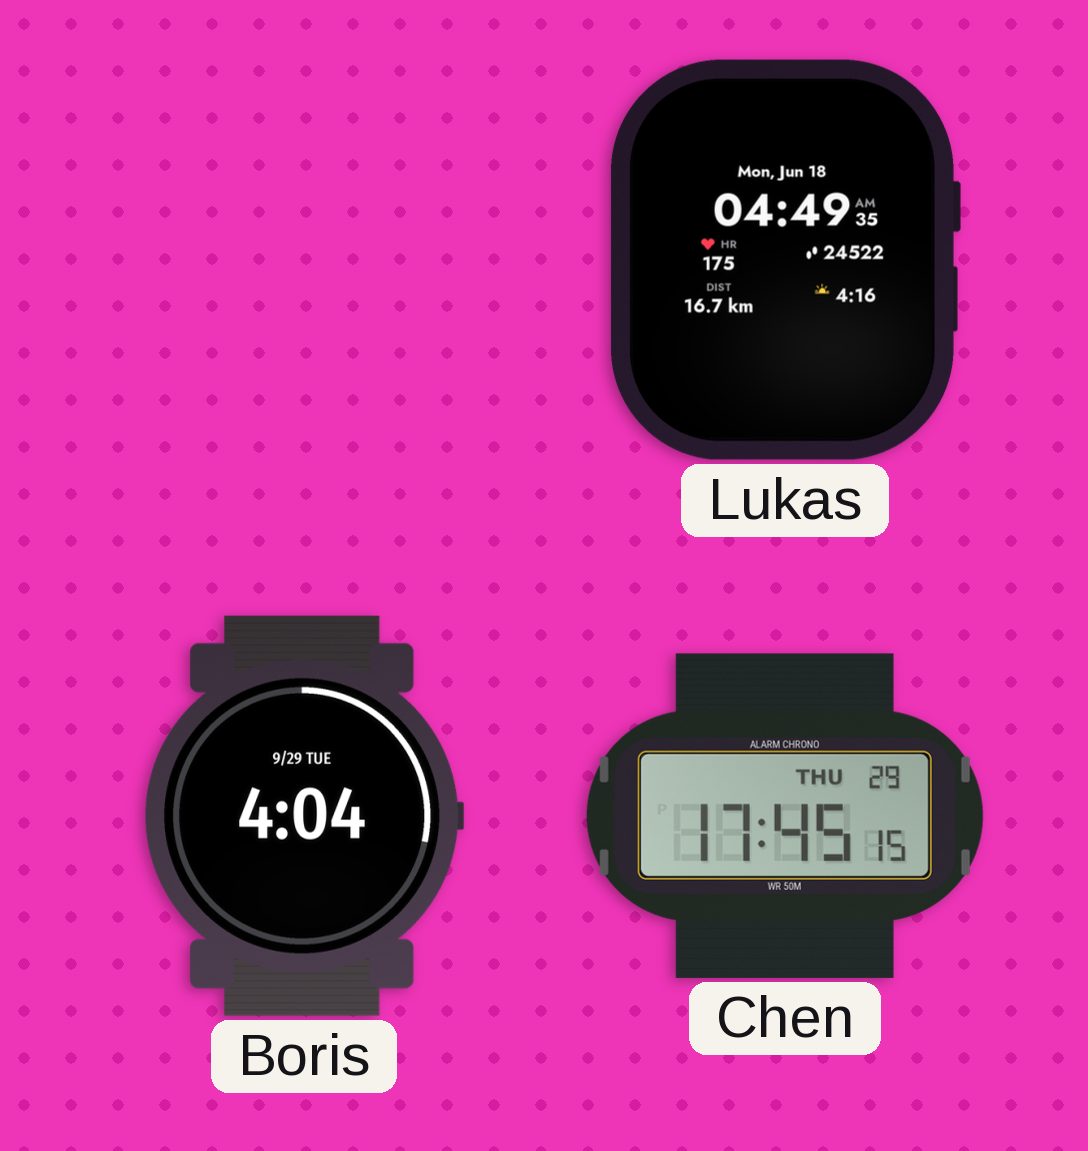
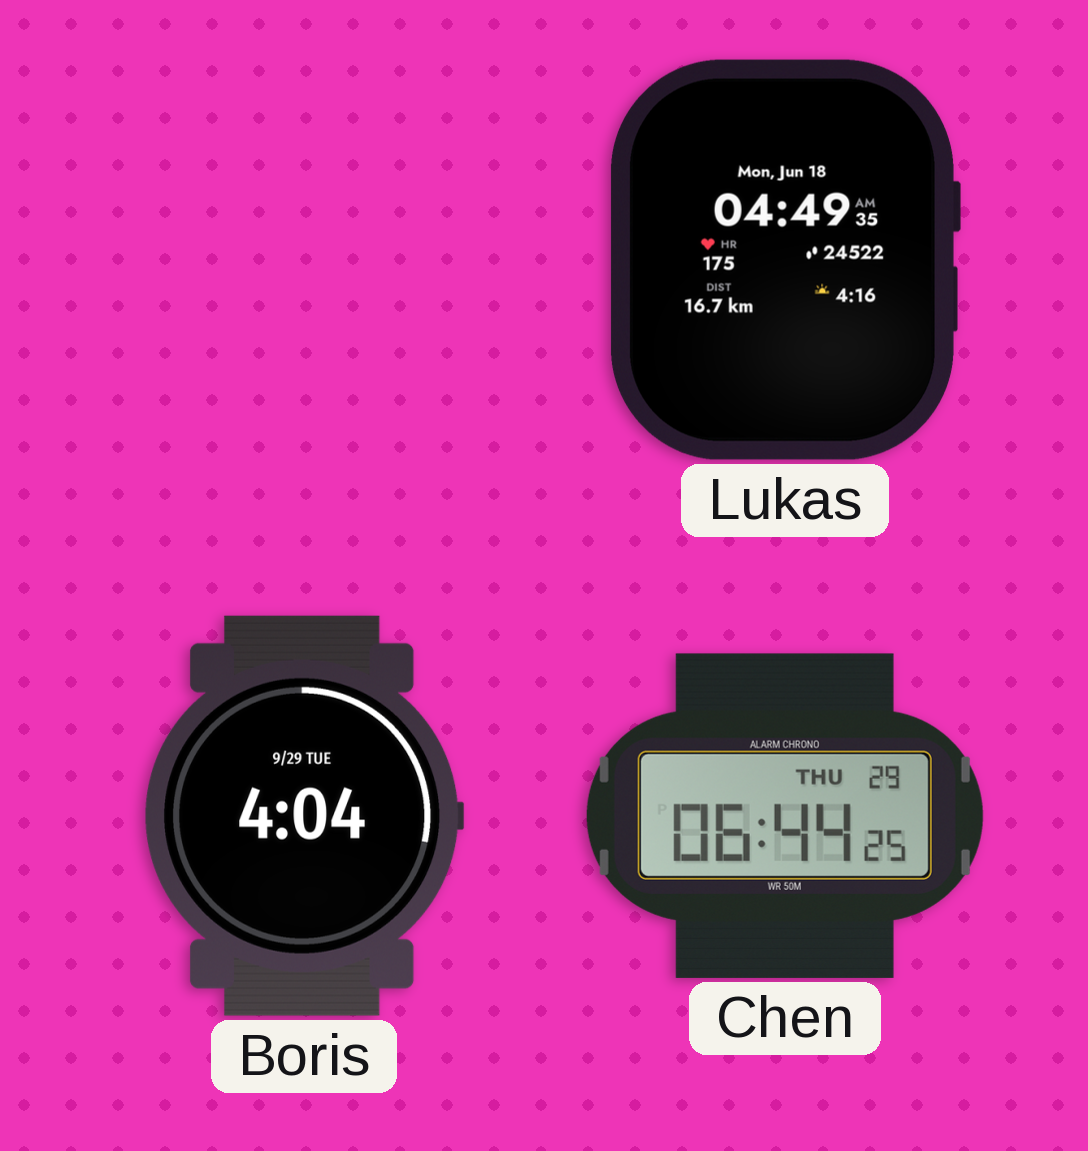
Chen: 17:45 -> 06:44
